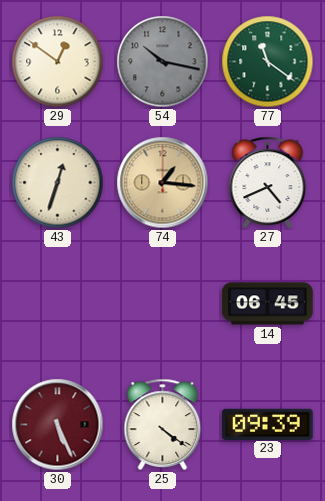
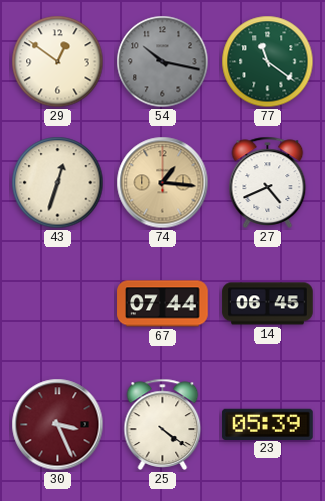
67: none -> 07:44
30: 5:26 -> 3:26
23: 09:39 -> 05:39
